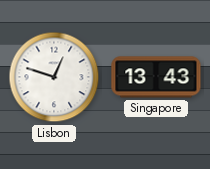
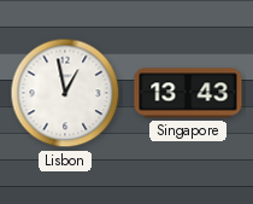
Lisbon: 12:48 -> 12:58
